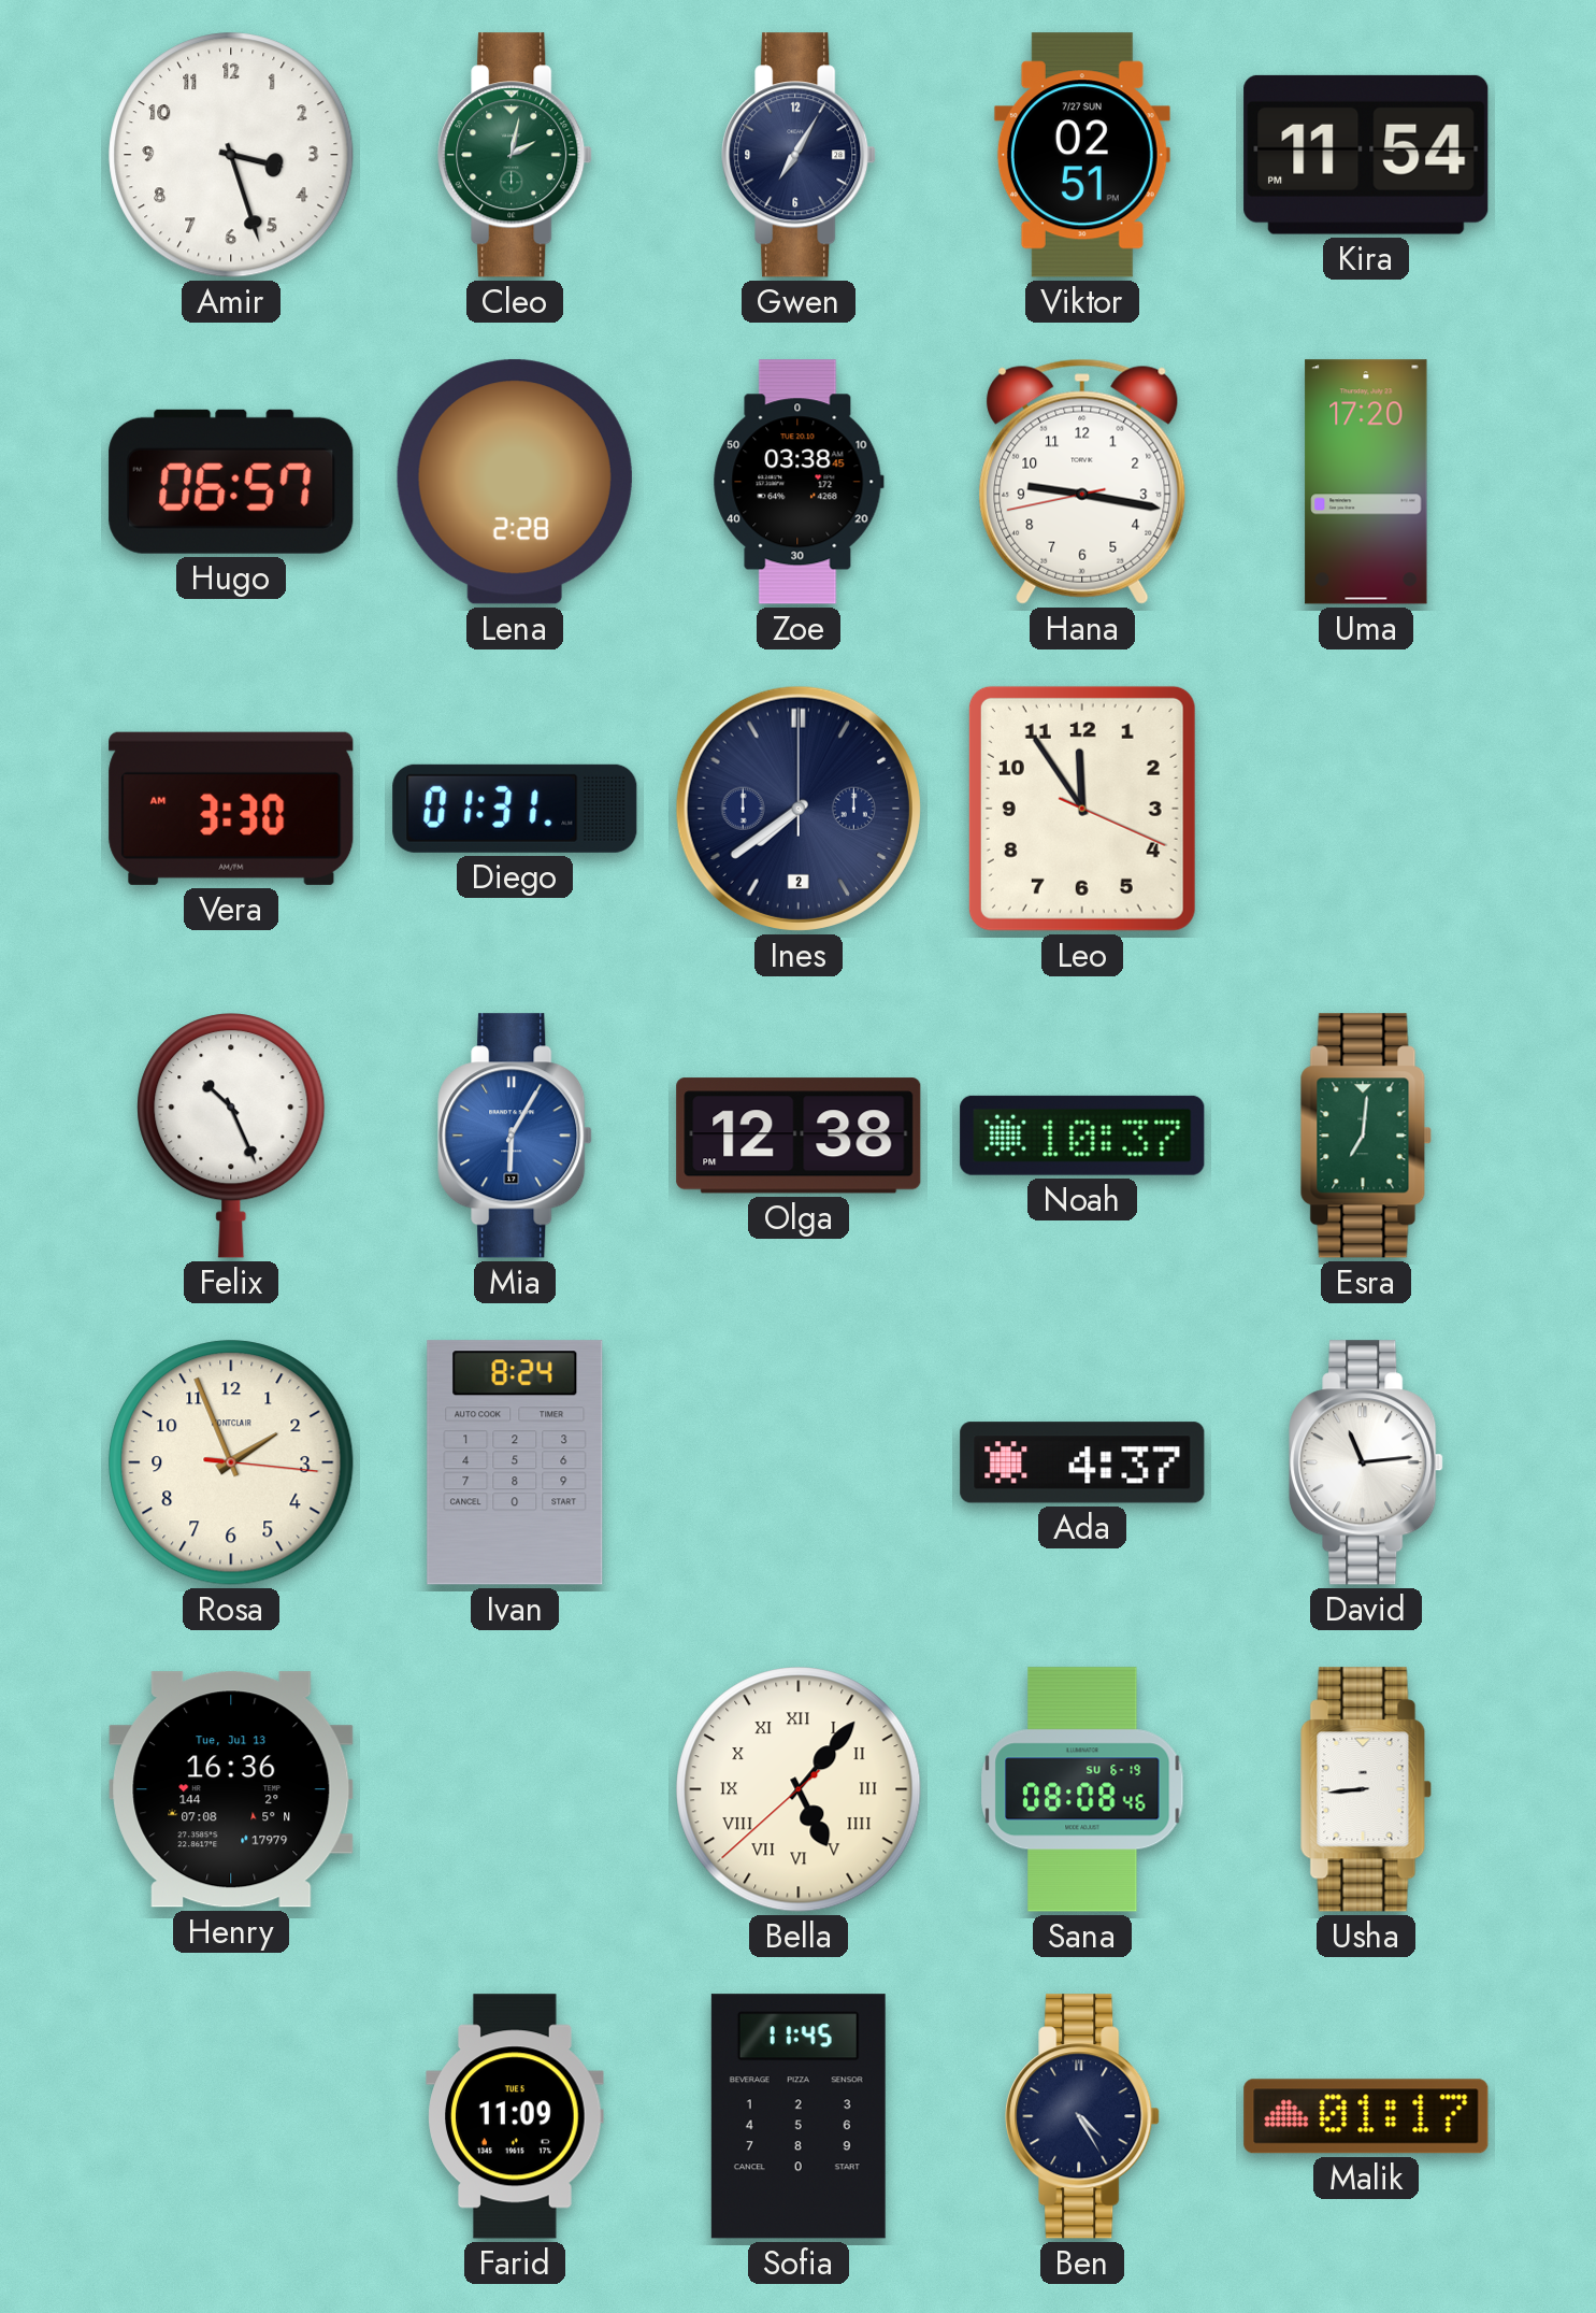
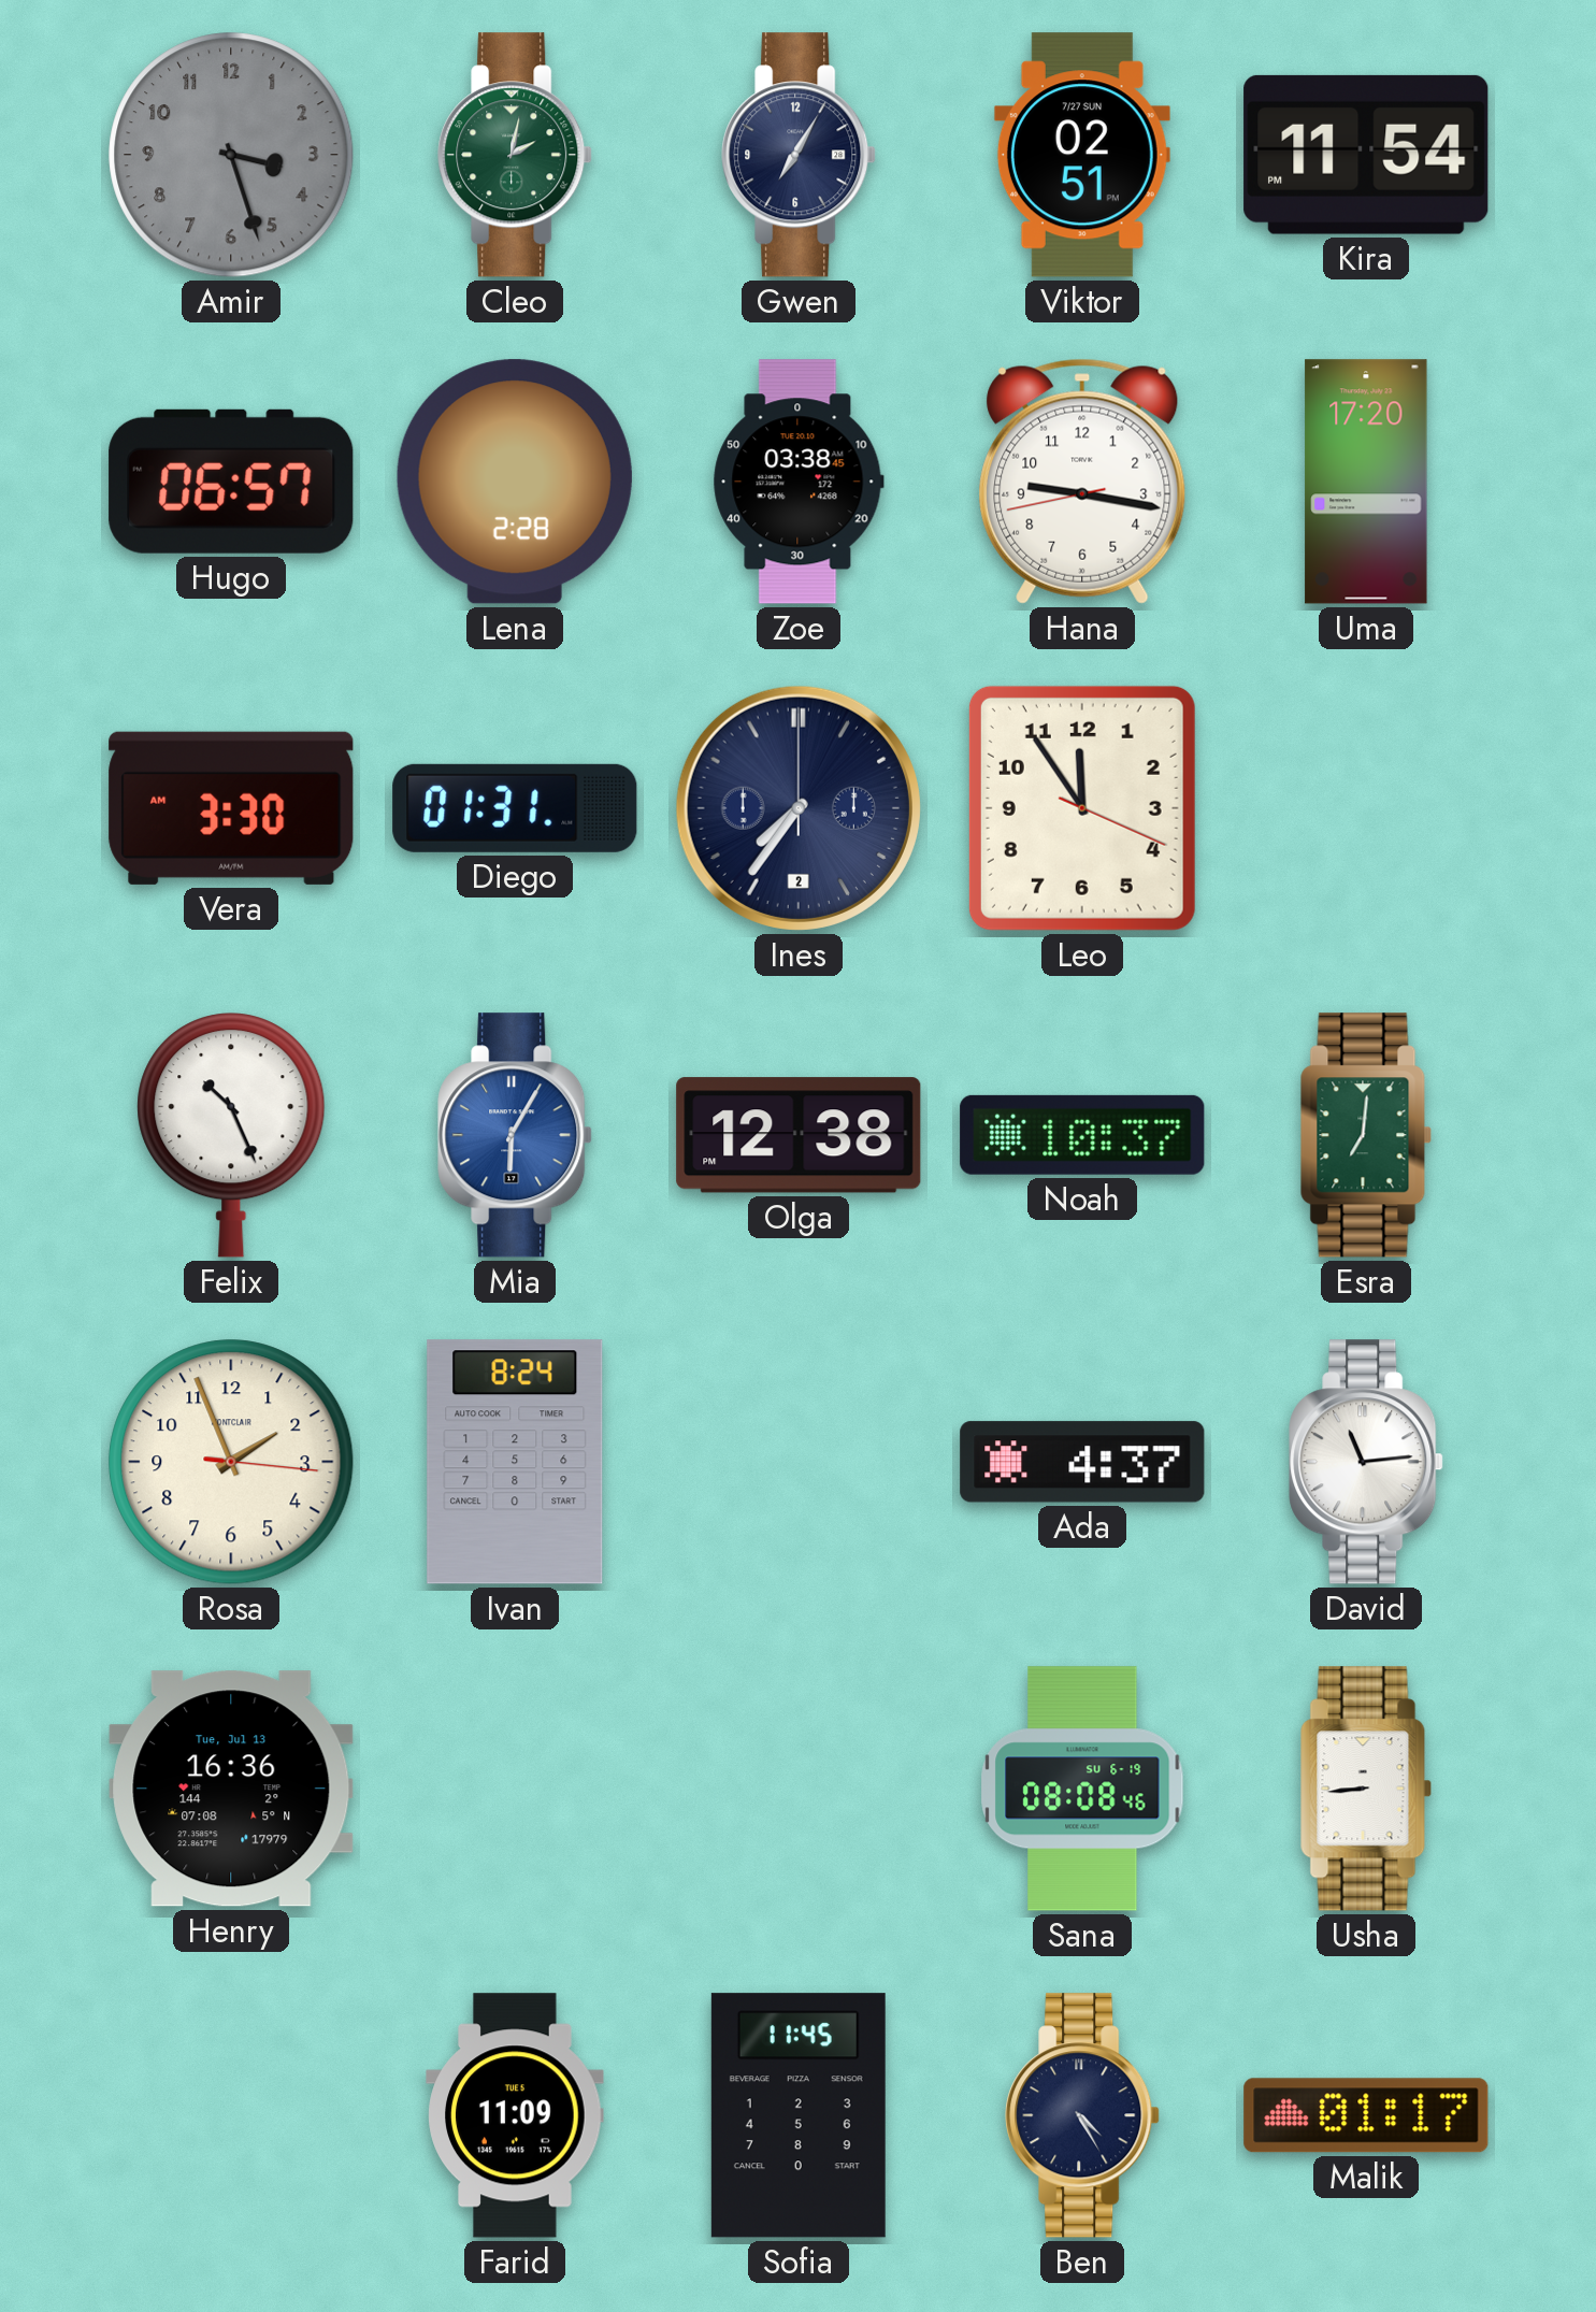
Amir dial: white -> grey
Ines: 7:39 -> 7:36
Bella: 5:06 -> none
